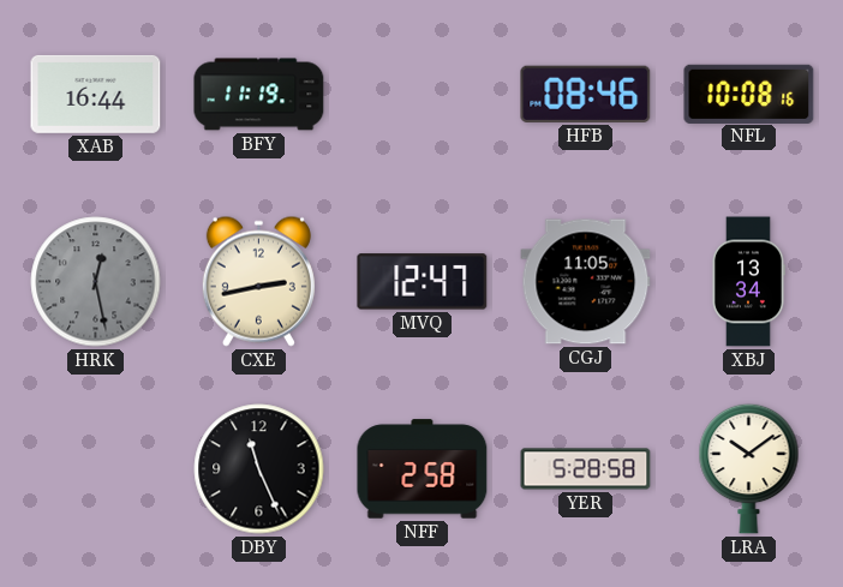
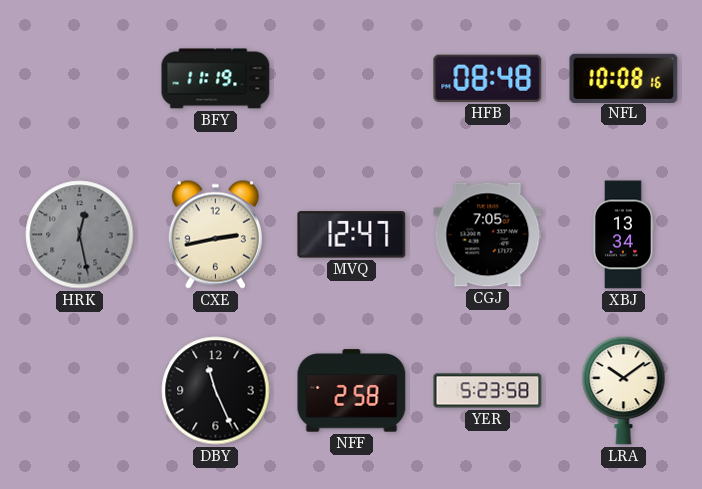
XAB: 16:44 -> none
HFB: 08:46 -> 08:48
CGJ: 11:05 -> 7:05
YER: 5:28 -> 5:23
